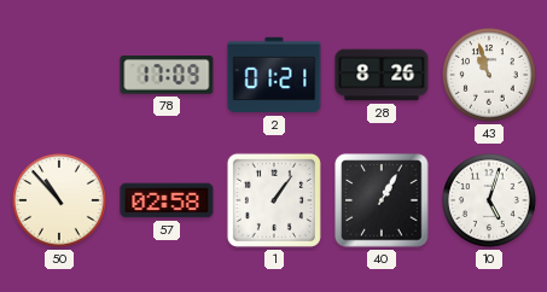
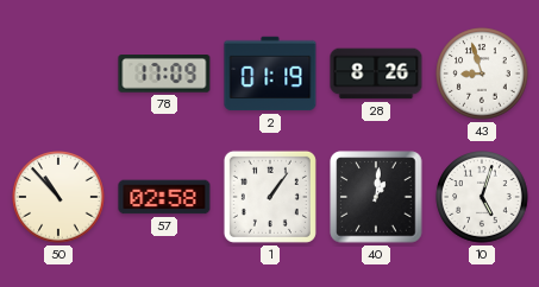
2: 01:21 -> 01:19
43: 10:57 -> 8:57
40: 1:05 -> 1:01
